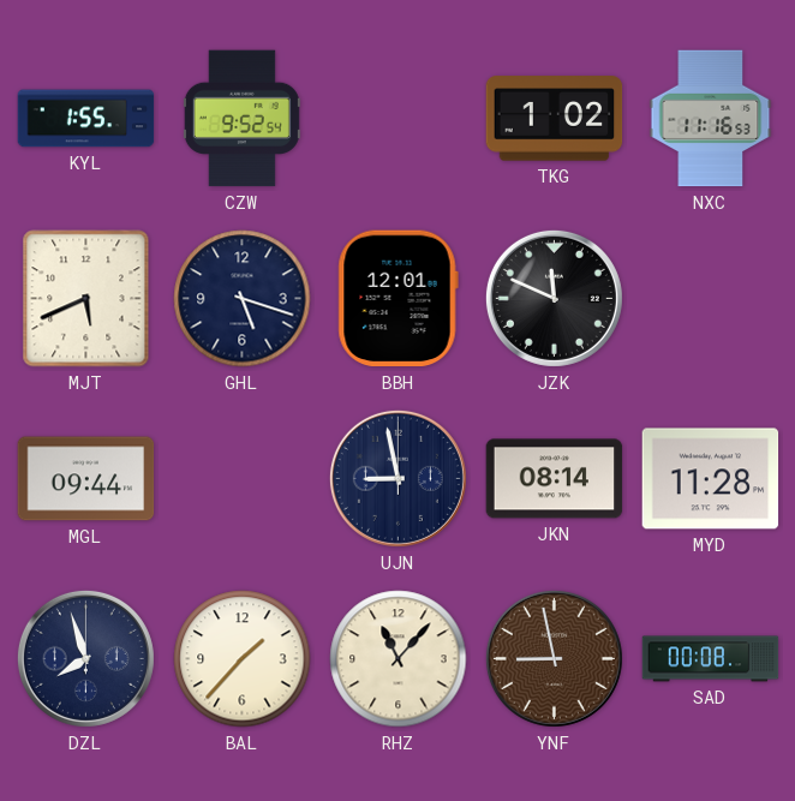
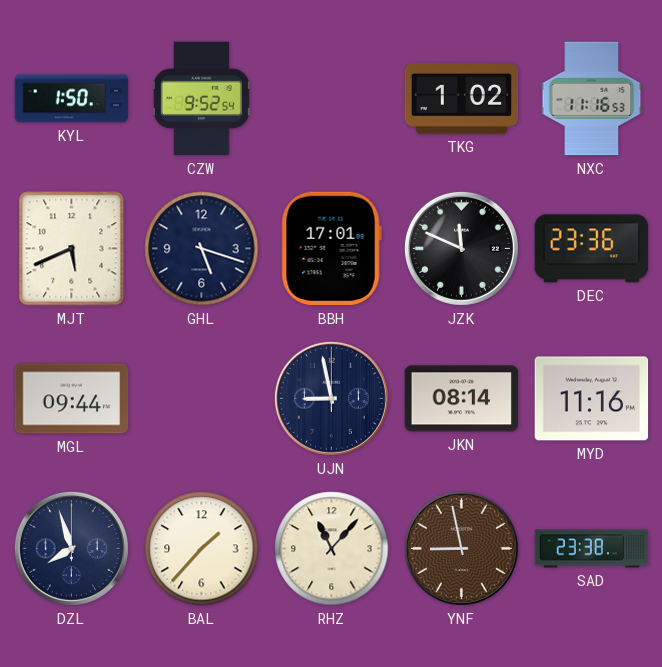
KYL: 1:55 -> 1:50
BBH: 12:01 -> 17:01
DEC: none -> 23:36
MYD: 11:28 -> 11:16
SAD: 00:08 -> 23:38
